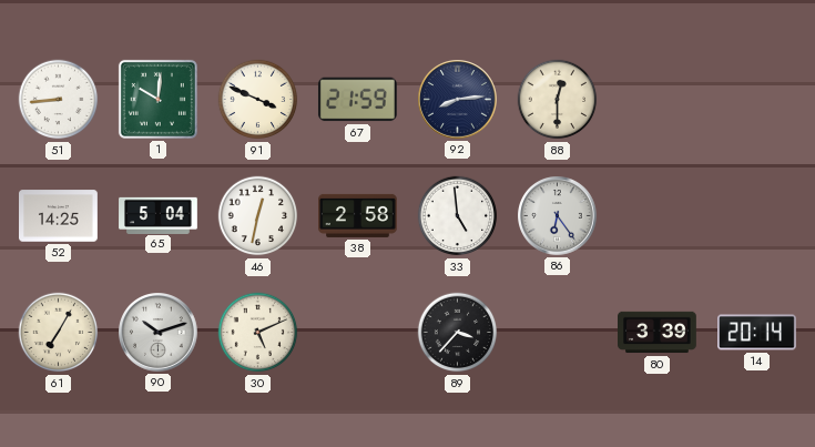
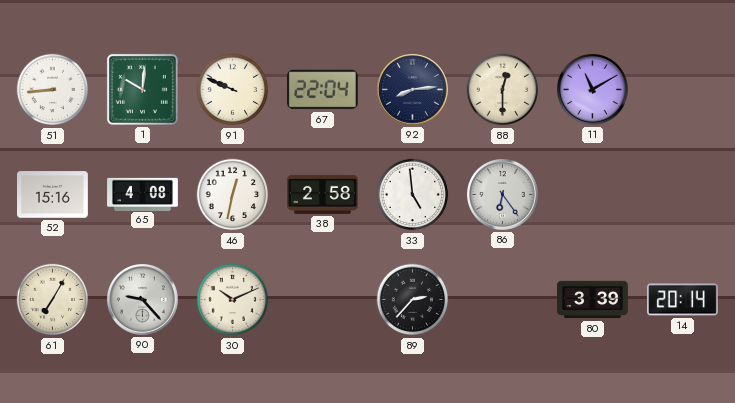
91: 3:49 -> 9:49
67: 21:59 -> 22:04
11: none -> 11:10
52: 14:25 -> 15:16
65: 5:04 -> 4:08
90: 10:12 -> 9:23
30: 5:11 -> 10:11
89: 3:37 -> 2:37
